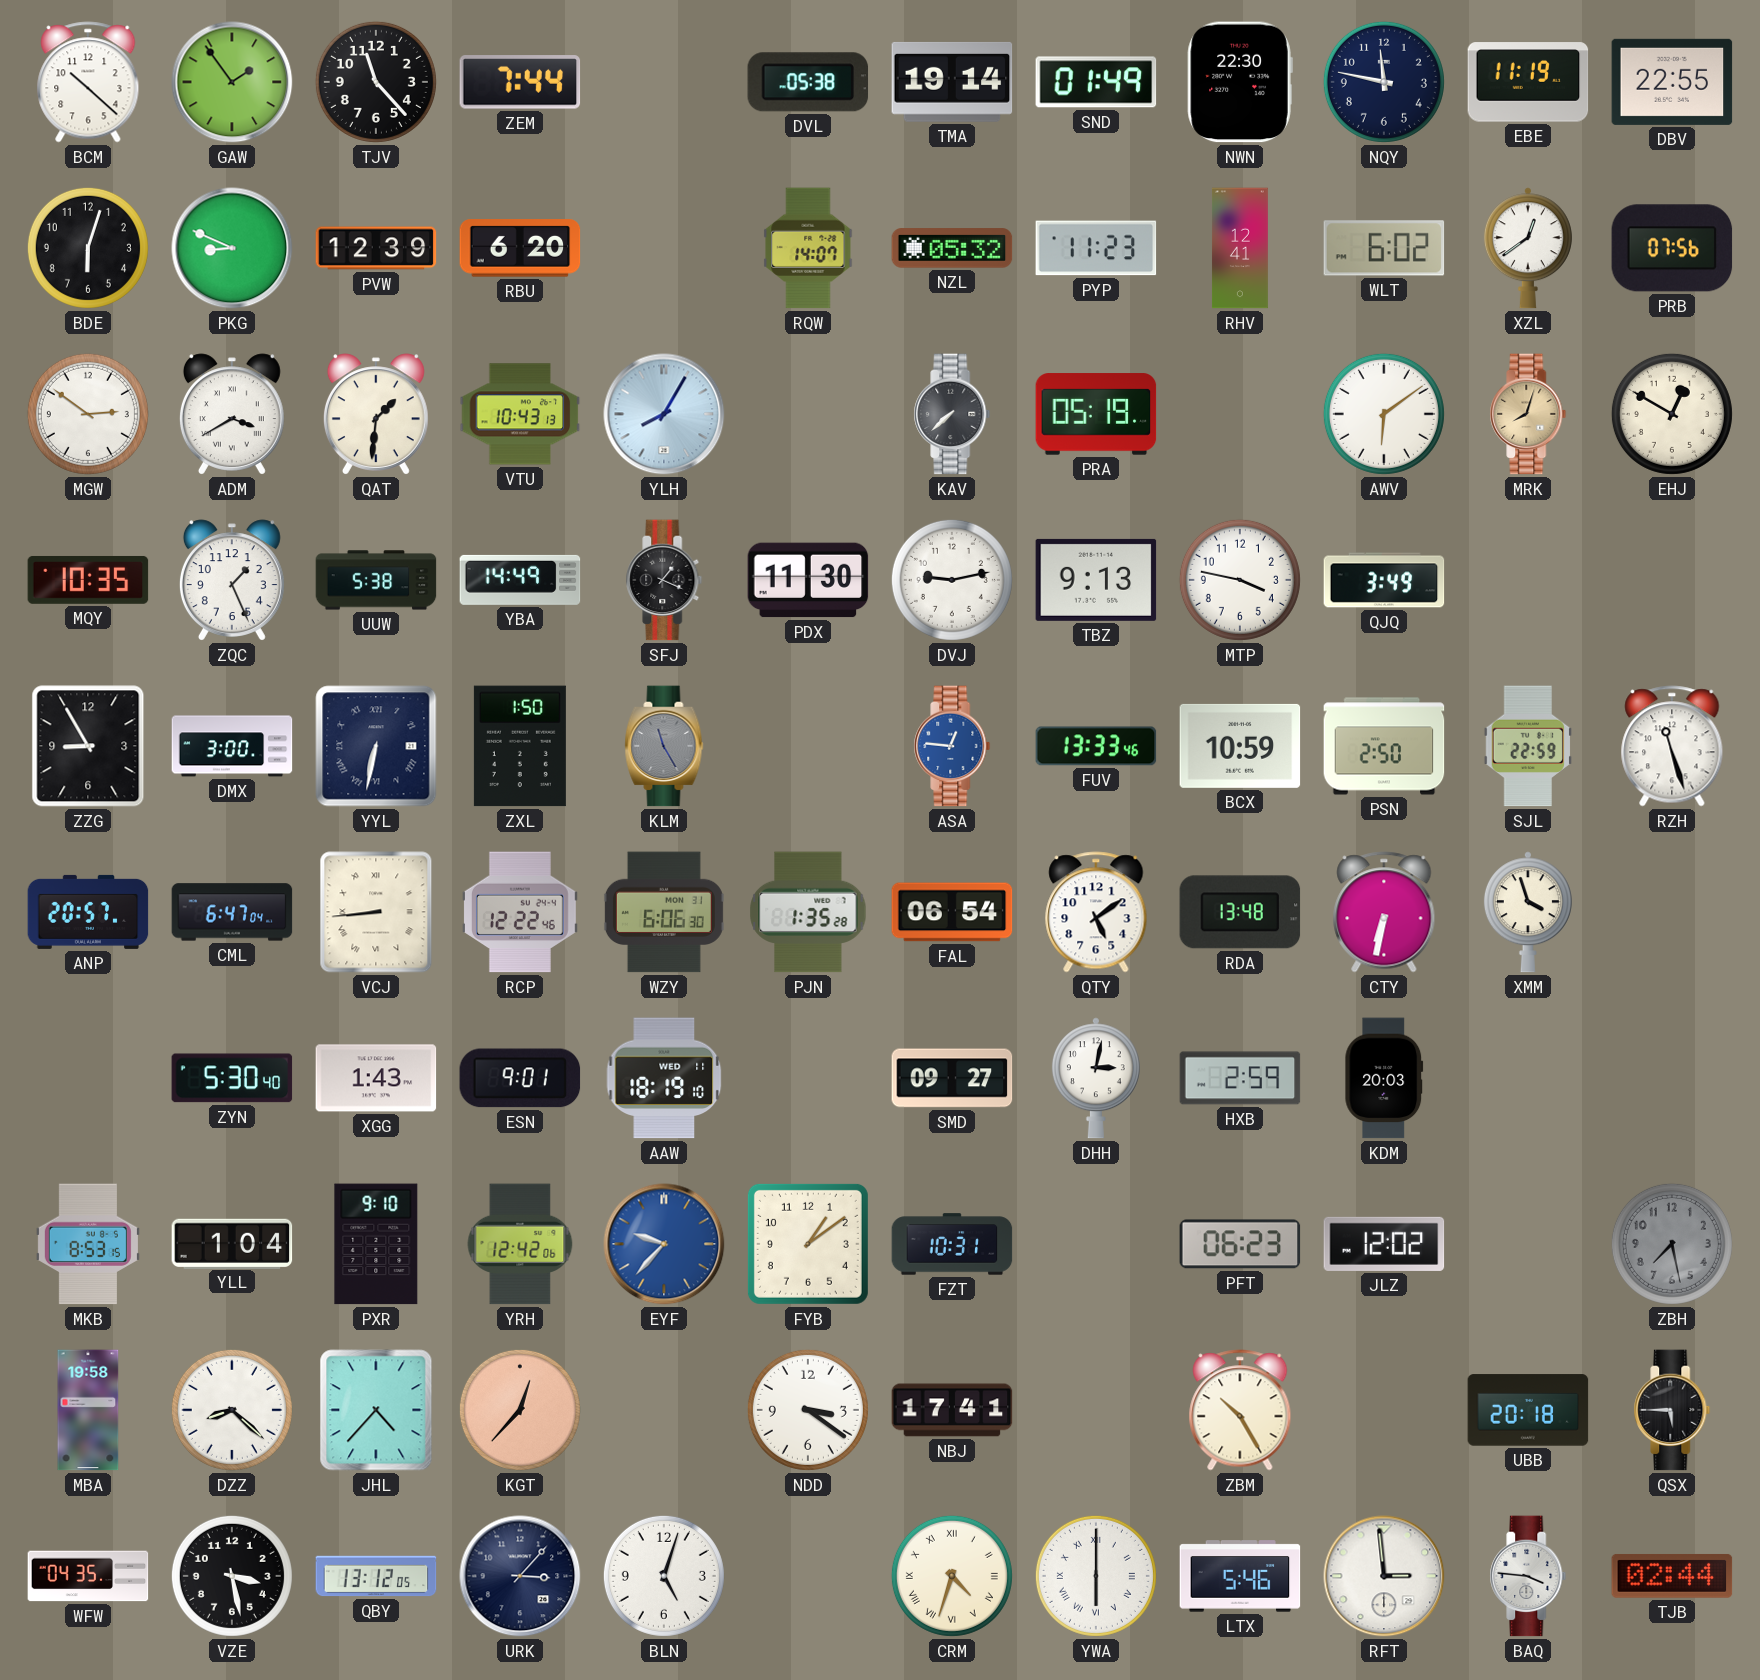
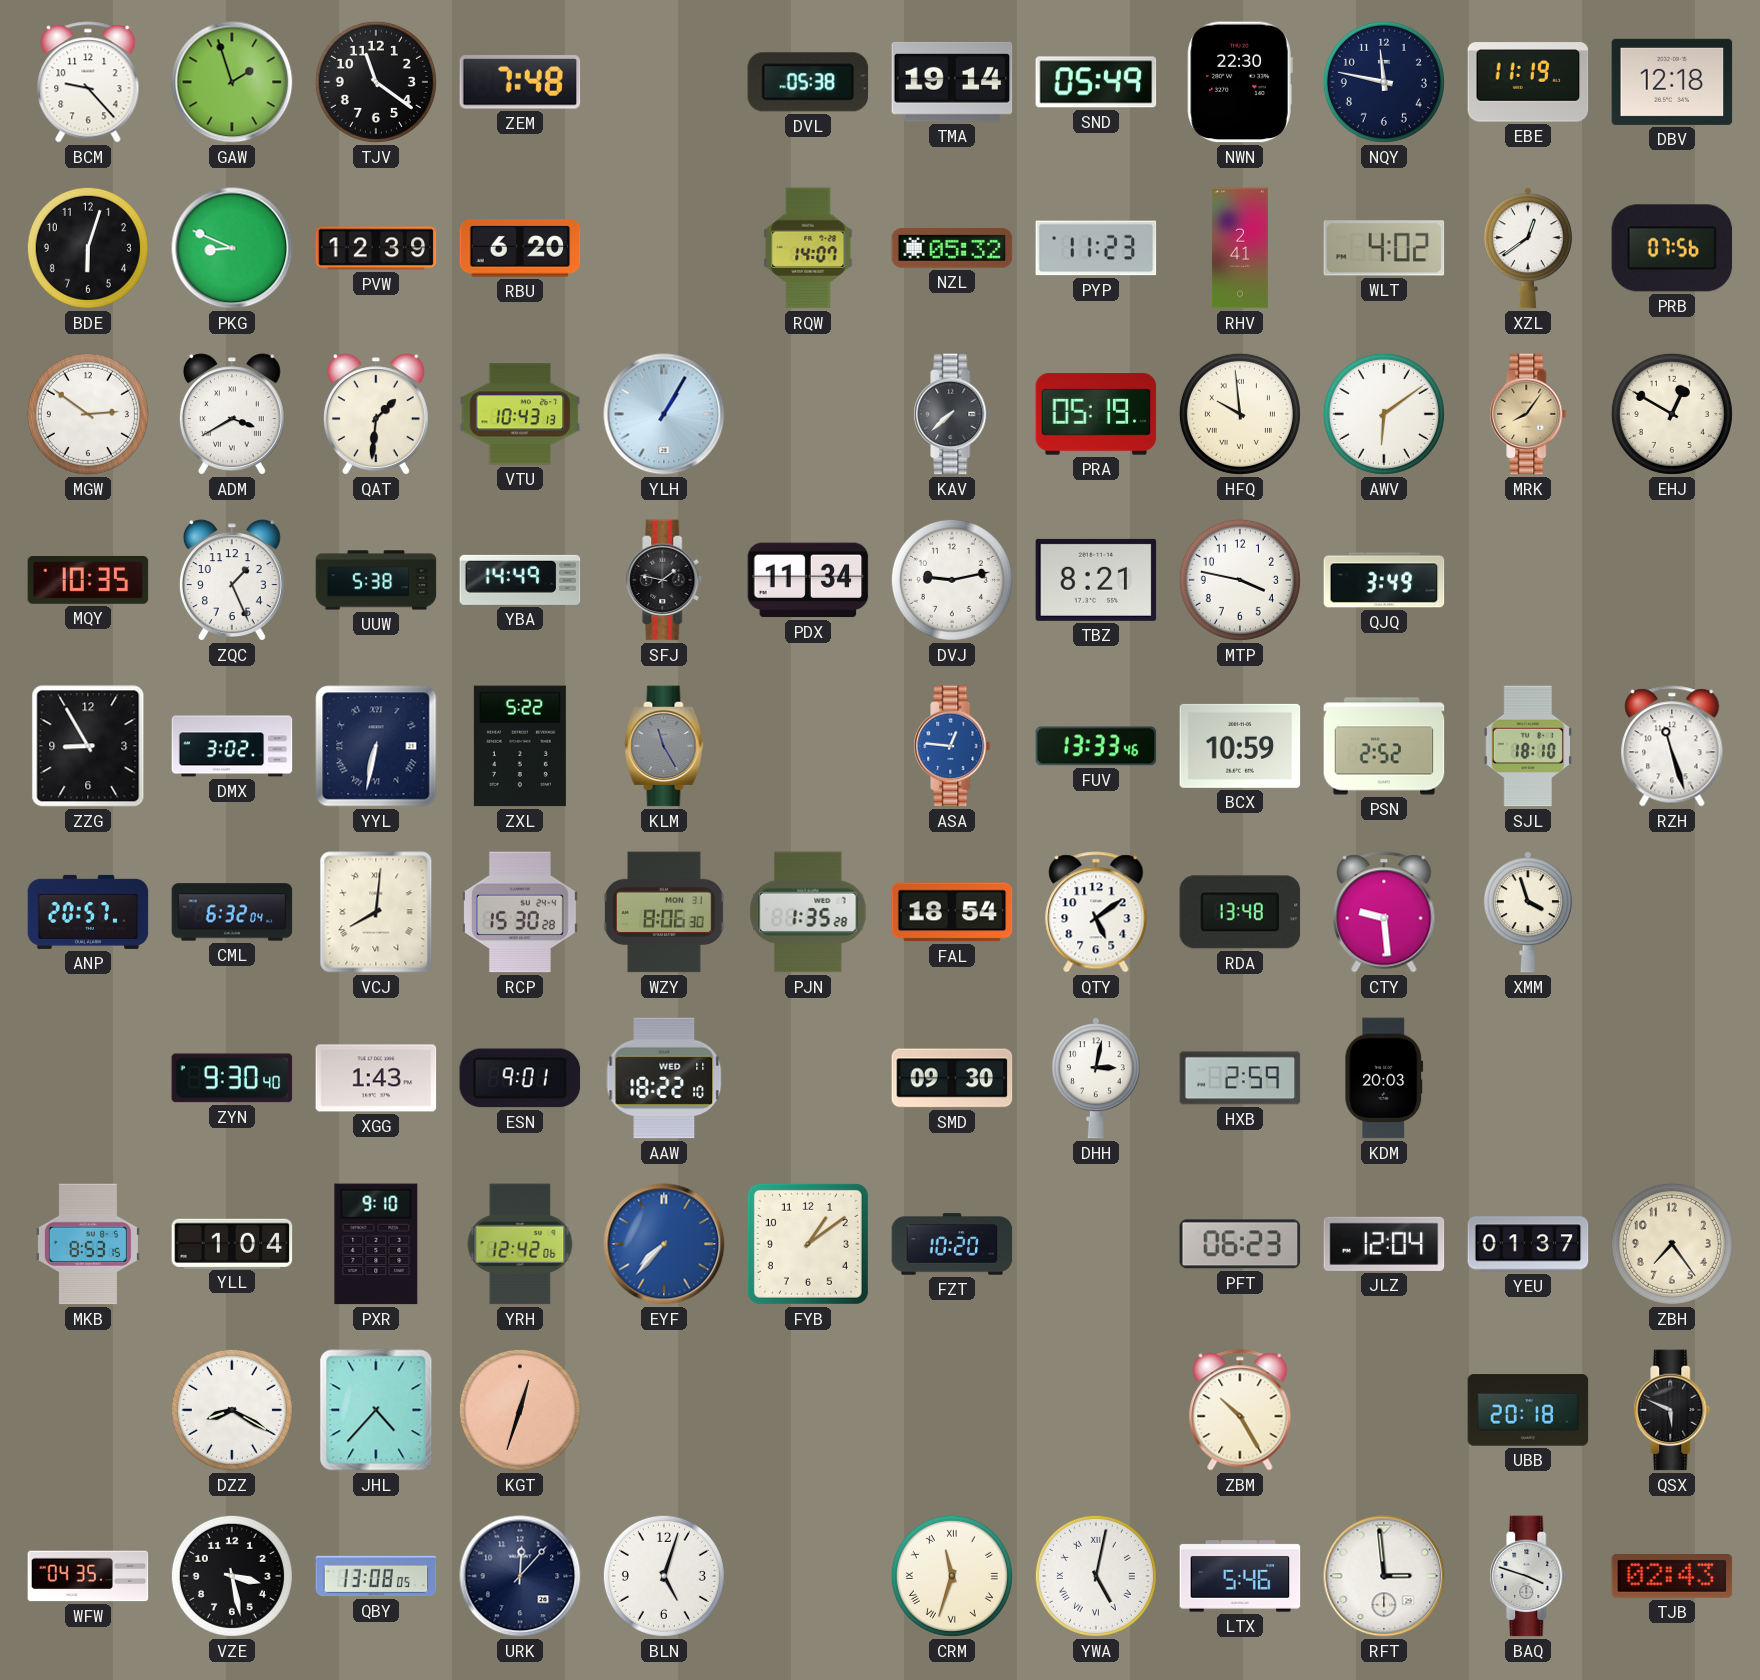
BCM: 10:22 -> 9:23
GAW: 1:54 -> 1:57
TJV: 11:23 -> 11:21
ZEM: 7:44 -> 7:48
SND: 01:49 -> 05:49
DBV: 22:55 -> 12:18
RHV: 12:41 -> 2:41
WLT: 6:02 -> 4:02
YLH: 8:05 -> 1:05
HFQ: none -> 9:59
MRK: 8:03 -> 8:06
SFJ: 1:19 -> 1:47
PDX: 11:30 -> 11:34
TBZ: 9:13 -> 8:21
DMX: 3:00 -> 3:02
ZXL: 1:50 -> 5:22
PSN: 2:50 -> 2:52
SJL: 22:59 -> 18:10
CML: 6:47 -> 6:32
VCJ: 8:44 -> 8:01
RCP: 12:22 -> 15:30
WZY: 6:06 -> 8:06
FAL: 06:54 -> 18:54
CTY: 6:32 -> 9:29
ZYN: 5:30 -> 9:30
AAW: 18:19 -> 18:22
SMD: 09:27 -> 09:30
EYF: 9:37 -> 7:37
FZT: 10:31 -> 10:20
JLZ: 12:02 -> 12:04
YEU: none -> 01:37
ZBH: 7:28 -> 7:24
ZBH dial: grey -> cream
MBA: 19:58 -> none
DZZ: 8:22 -> 8:20
KGT: 12:37 -> 12:33
NDD: 3:21 -> none
NBJ: 17:41 -> none
QSX: 5:45 -> 5:49
QBY: 13:12 -> 13:08
URK: 3:07 -> 12:07
CRM: 4:33 -> 11:33
YWA: 6:00 -> 5:02
BAQ: 3:46 -> 3:48
TJB: 02:44 -> 02:43
